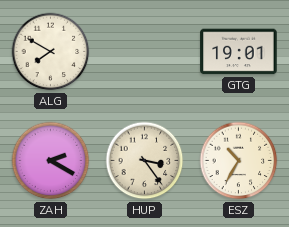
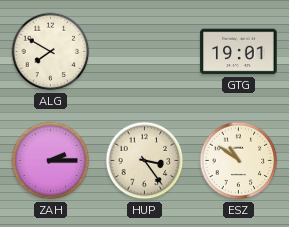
ZAH: 2:20 -> 2:15
ESZ: 10:35 -> 10:51
